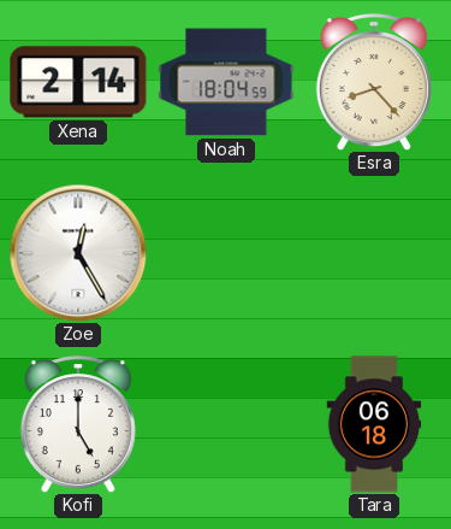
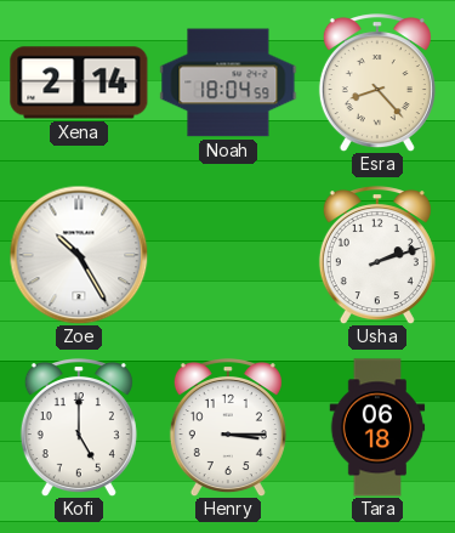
Zoe: 12:25 -> 10:25
Usha: none -> 2:12
Henry: none -> 3:15
